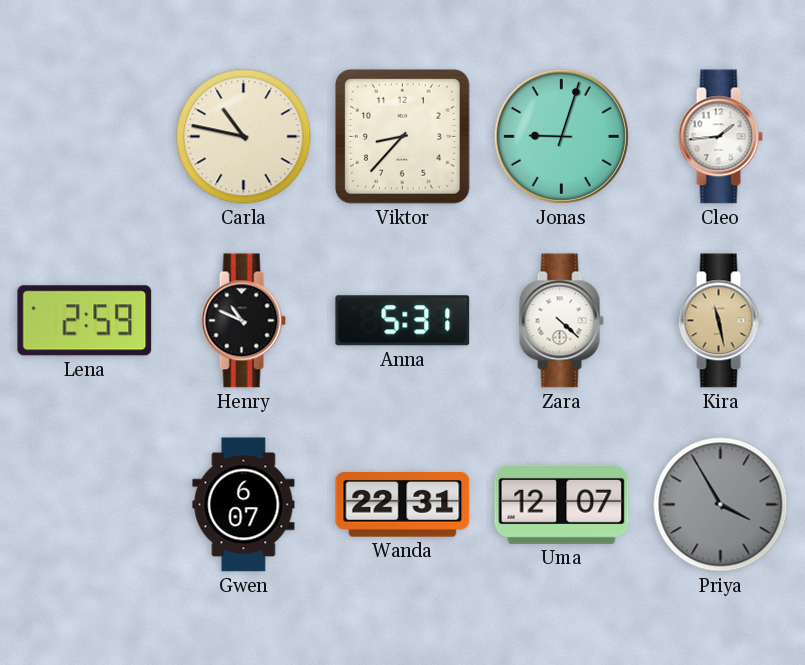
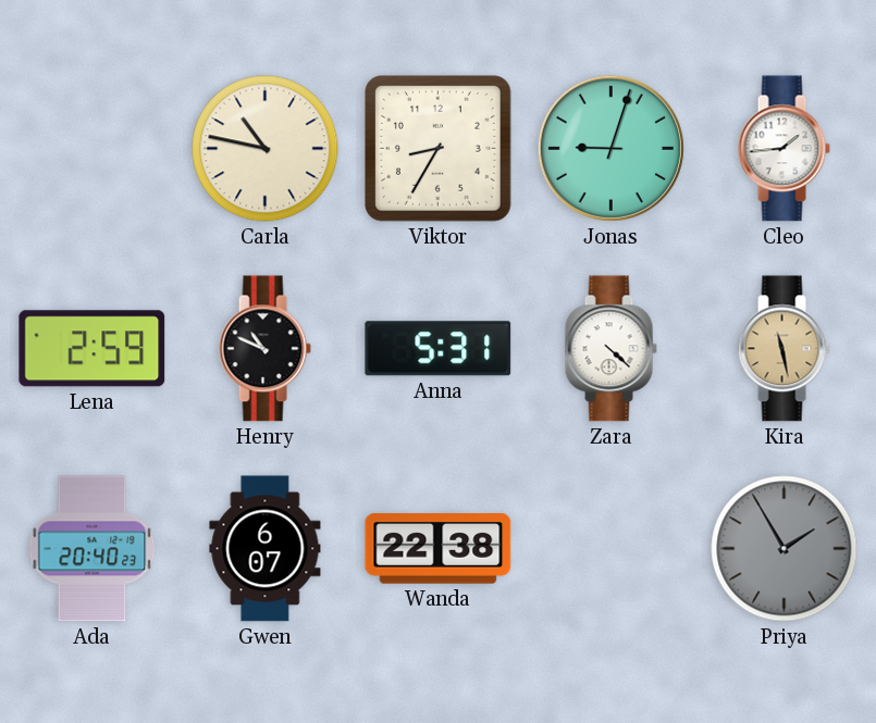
Viktor: 8:37 -> 8:35
Ada: none -> 20:40
Wanda: 22:31 -> 22:38
Uma: 12:07 -> none
Priya: 3:55 -> 1:55
